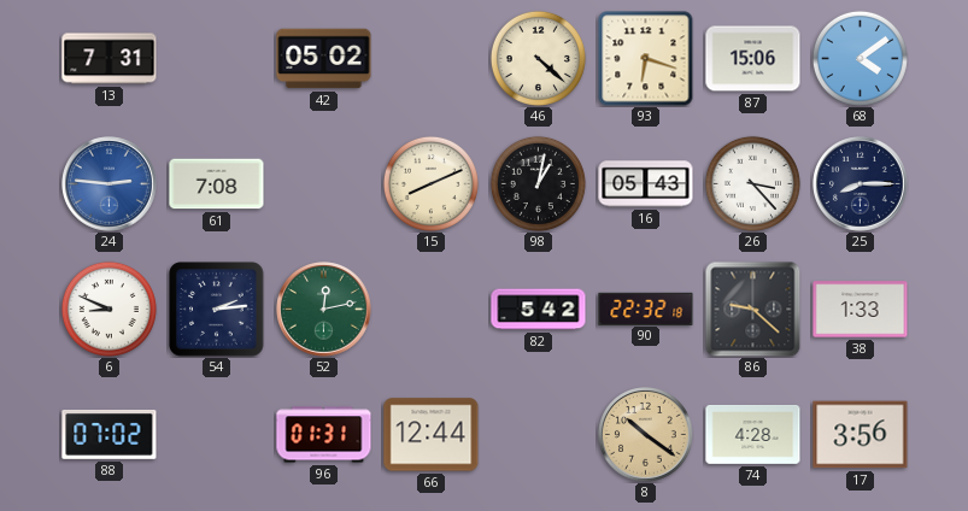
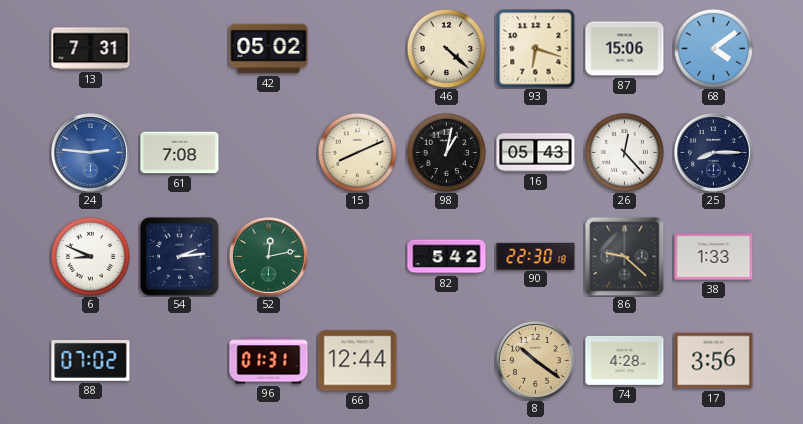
26: 3:23 -> 12:23
90: 22:32 -> 22:30
